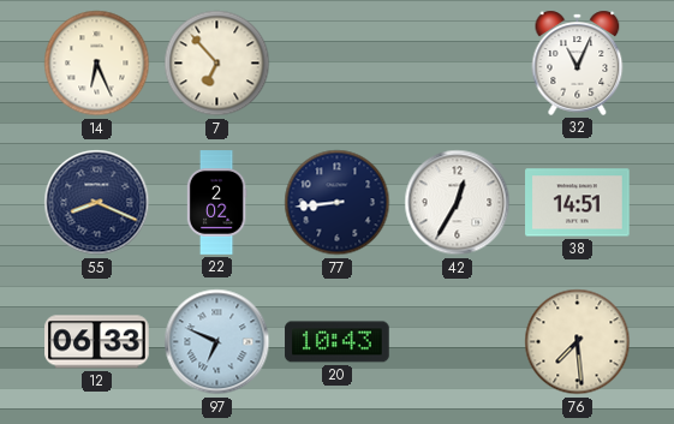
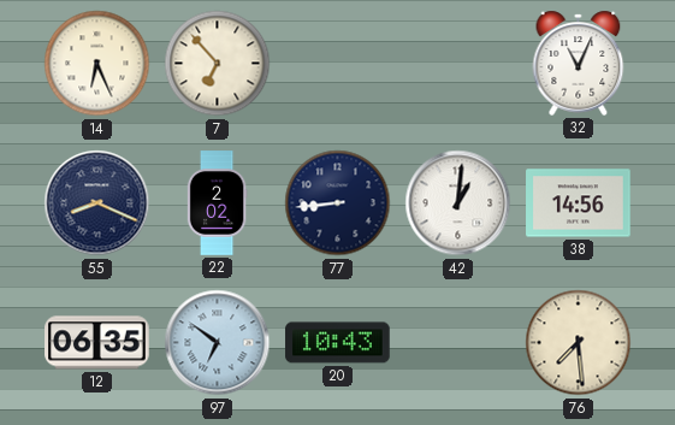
42: 12:35 -> 1:01
38: 14:51 -> 14:56
12: 06:33 -> 06:35
97: 6:49 -> 6:51
